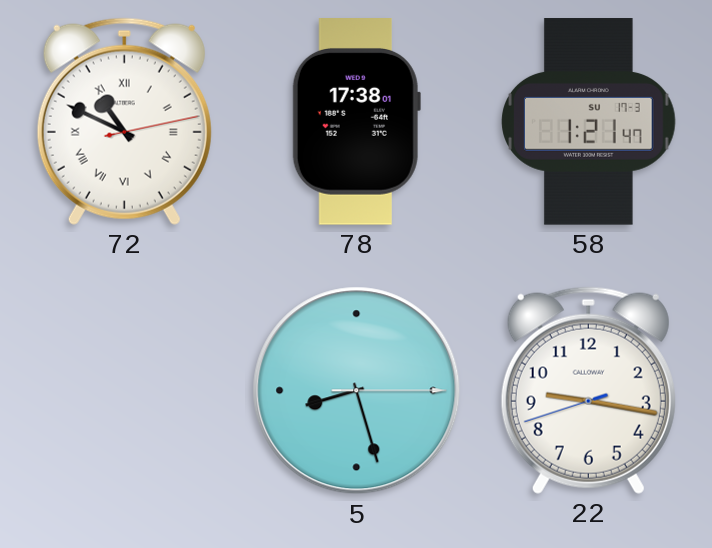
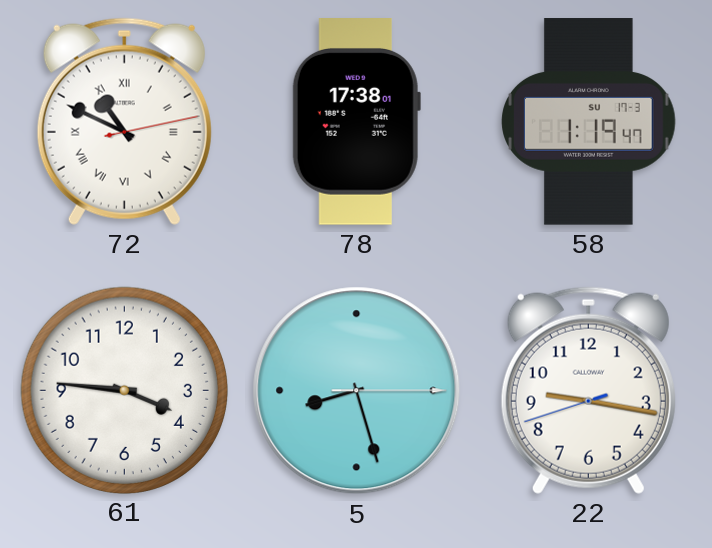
58: 1:21 -> 1:19
61: none -> 3:46
